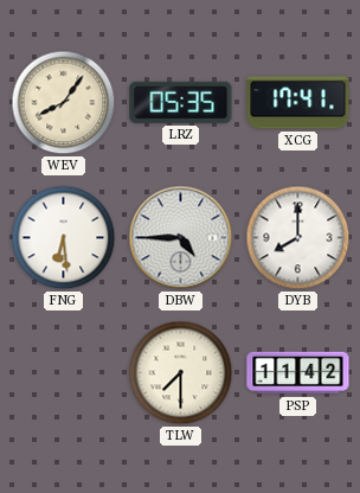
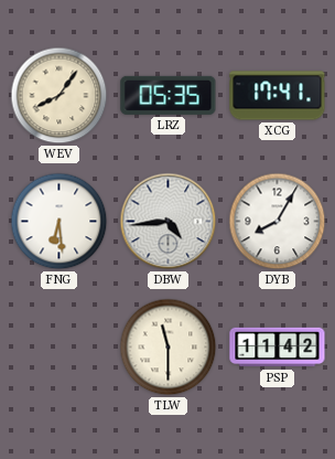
DBW: 4:45 -> 4:44
DYB: 8:00 -> 8:05
TLW: 7:30 -> 11:30
